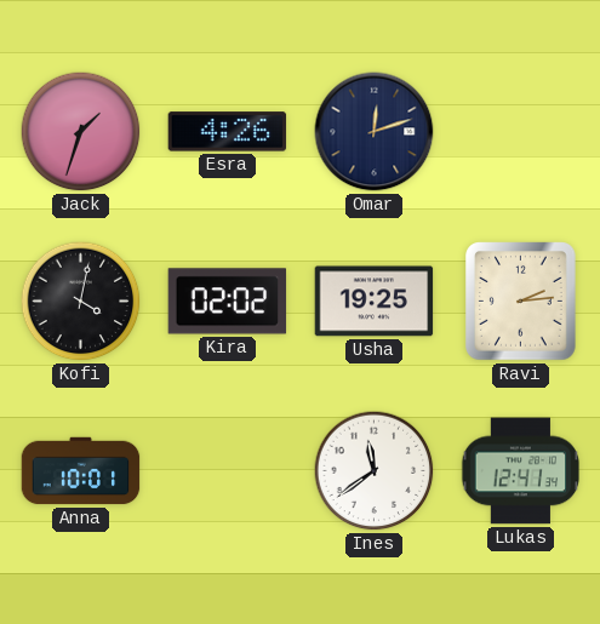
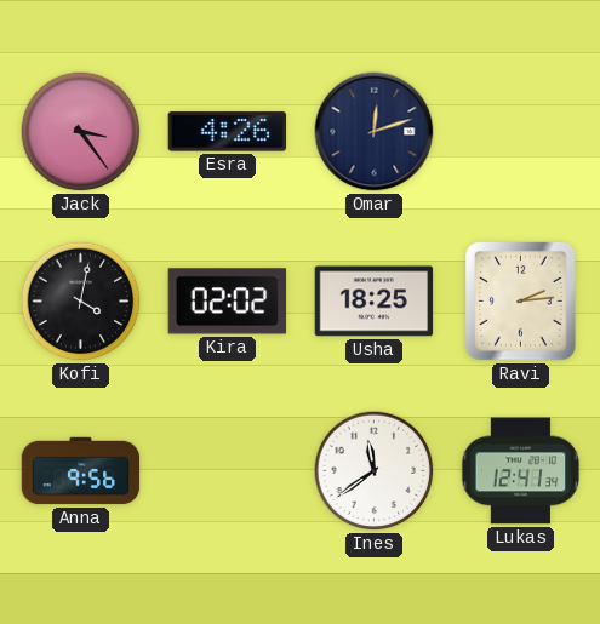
Jack: 1:33 -> 3:24
Usha: 19:25 -> 18:25
Anna: 10:01 -> 9:56
